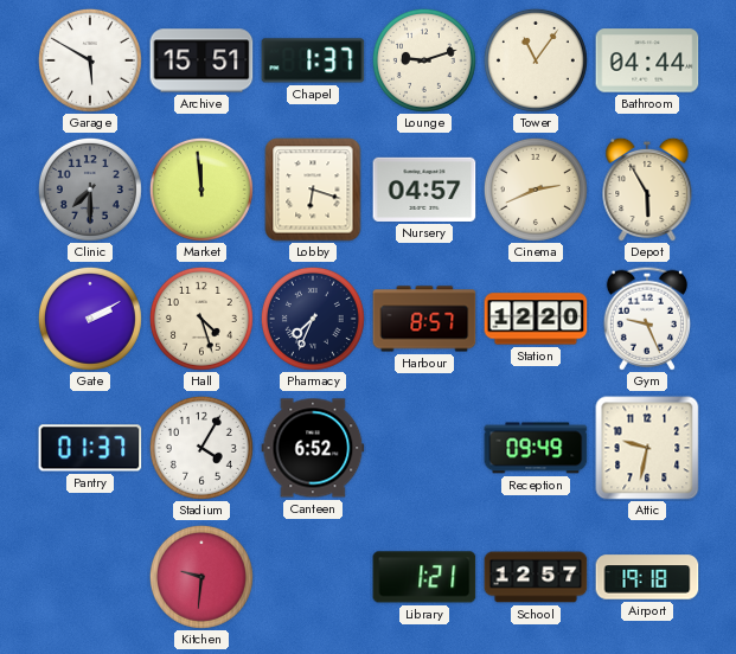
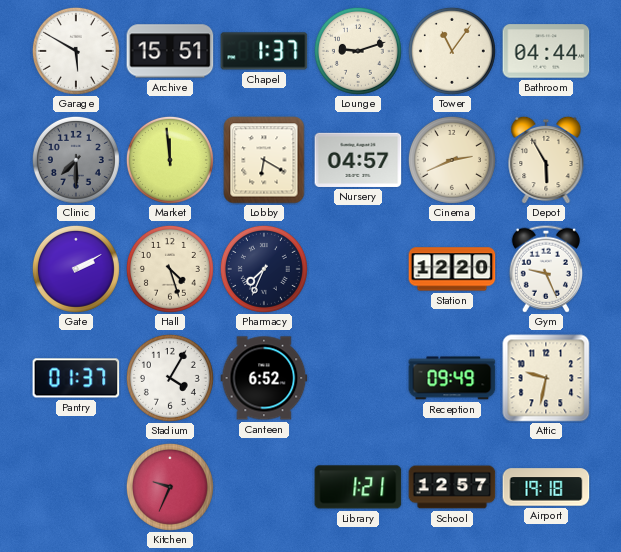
Lobby: 6:18 -> 6:20
Harbour: 8:57 -> none
Kitchen: 9:31 -> 9:34
